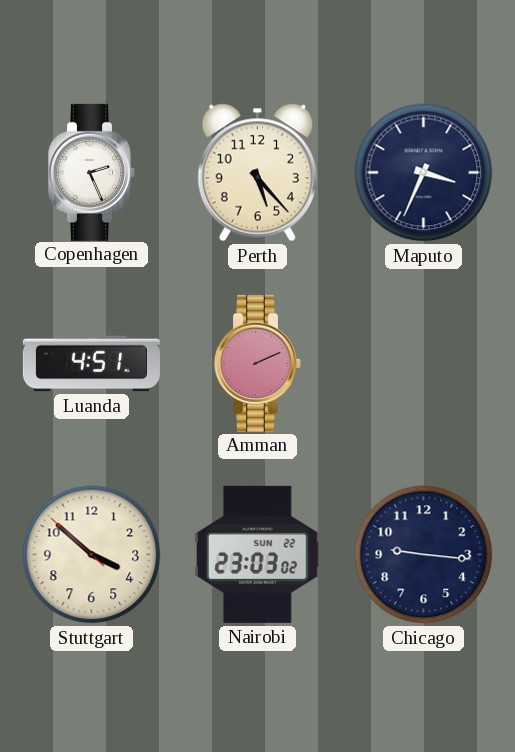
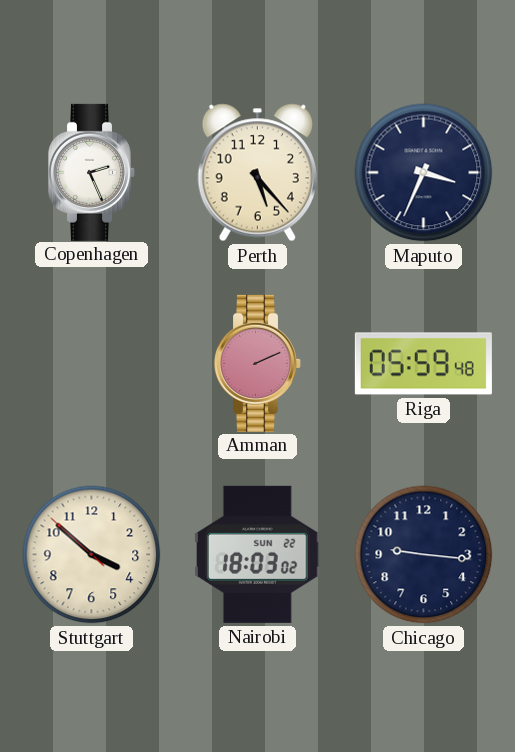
Luanda: 4:51 -> none
Riga: none -> 05:59
Nairobi: 23:03 -> 18:03
